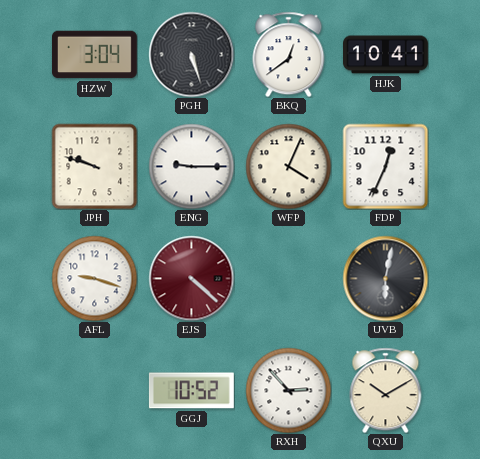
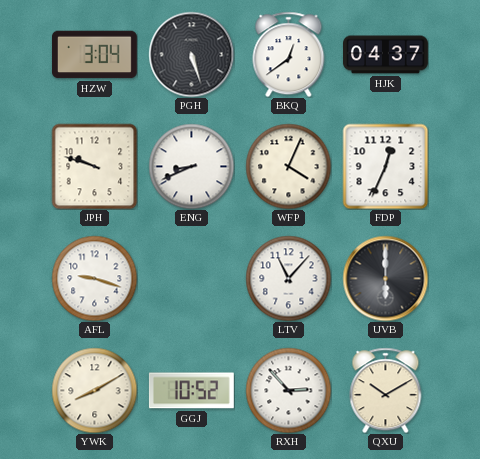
HJK: 10:41 -> 04:37
ENG: 9:15 -> 8:41
EJS: 4:22 -> none
LTV: none -> 11:07
UVB: 6:02 -> 6:00
YWK: none -> 8:10
